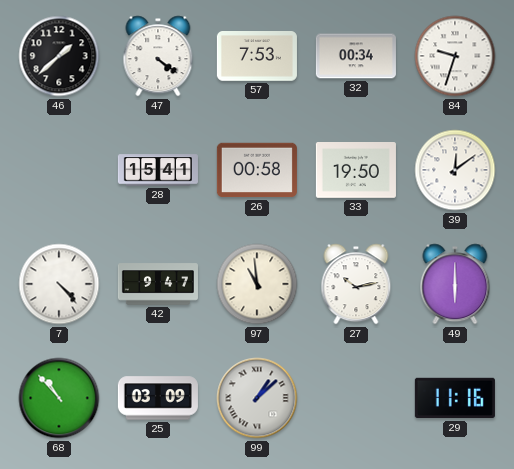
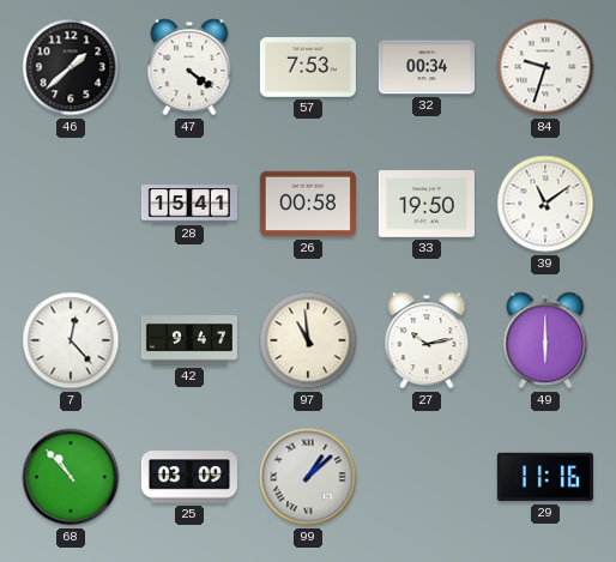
39: 12:09 -> 11:09
7: 4:23 -> 12:23
